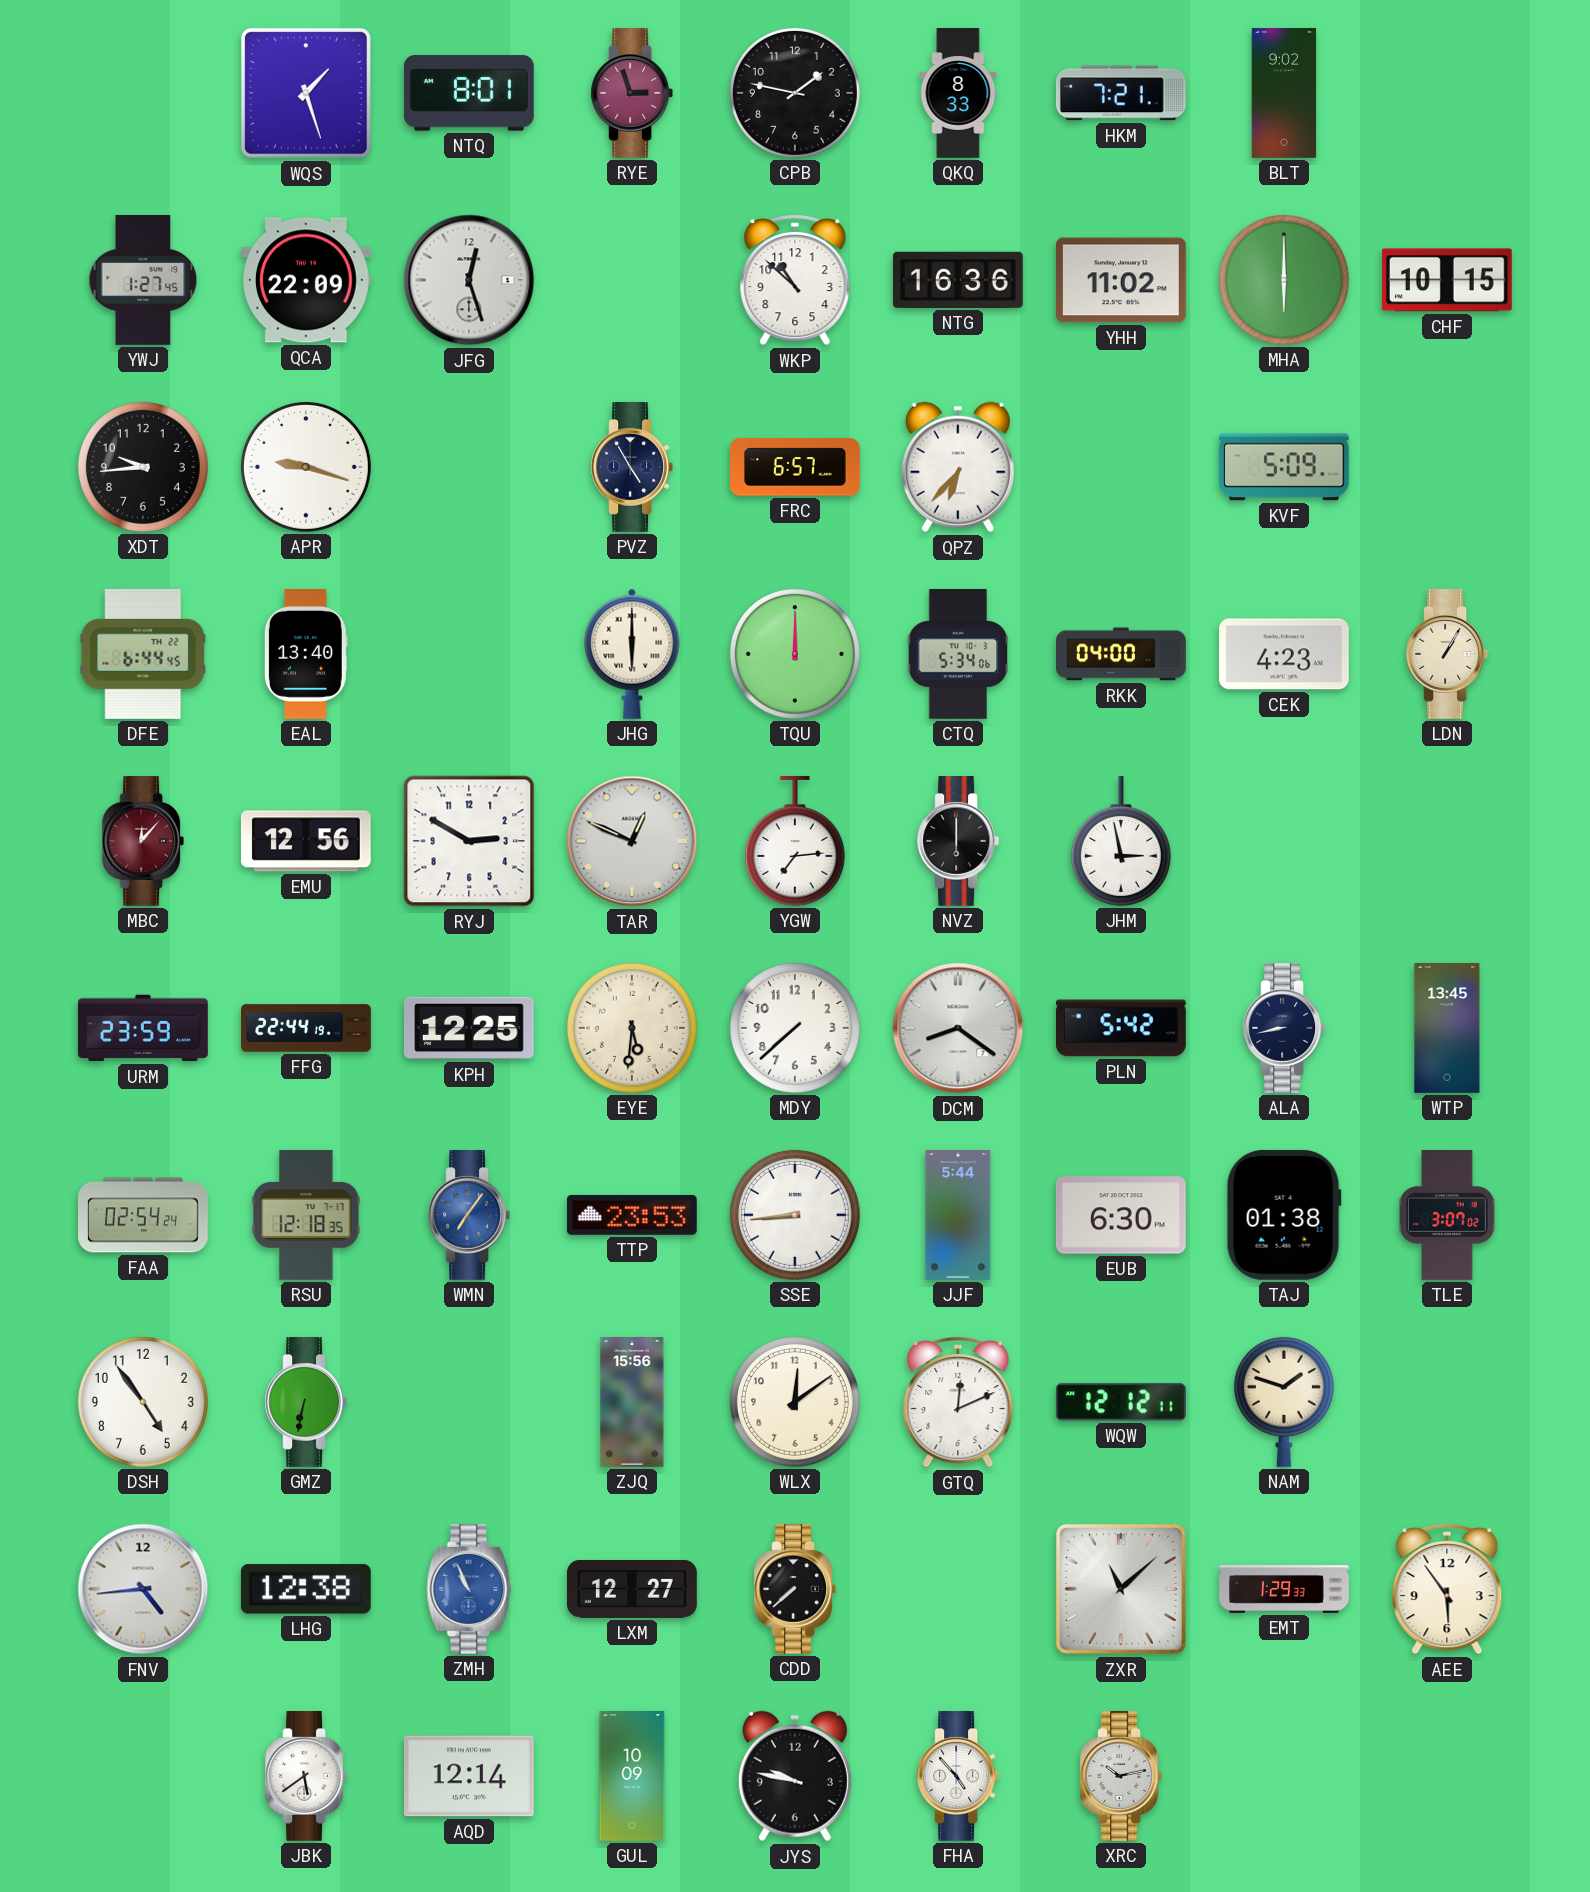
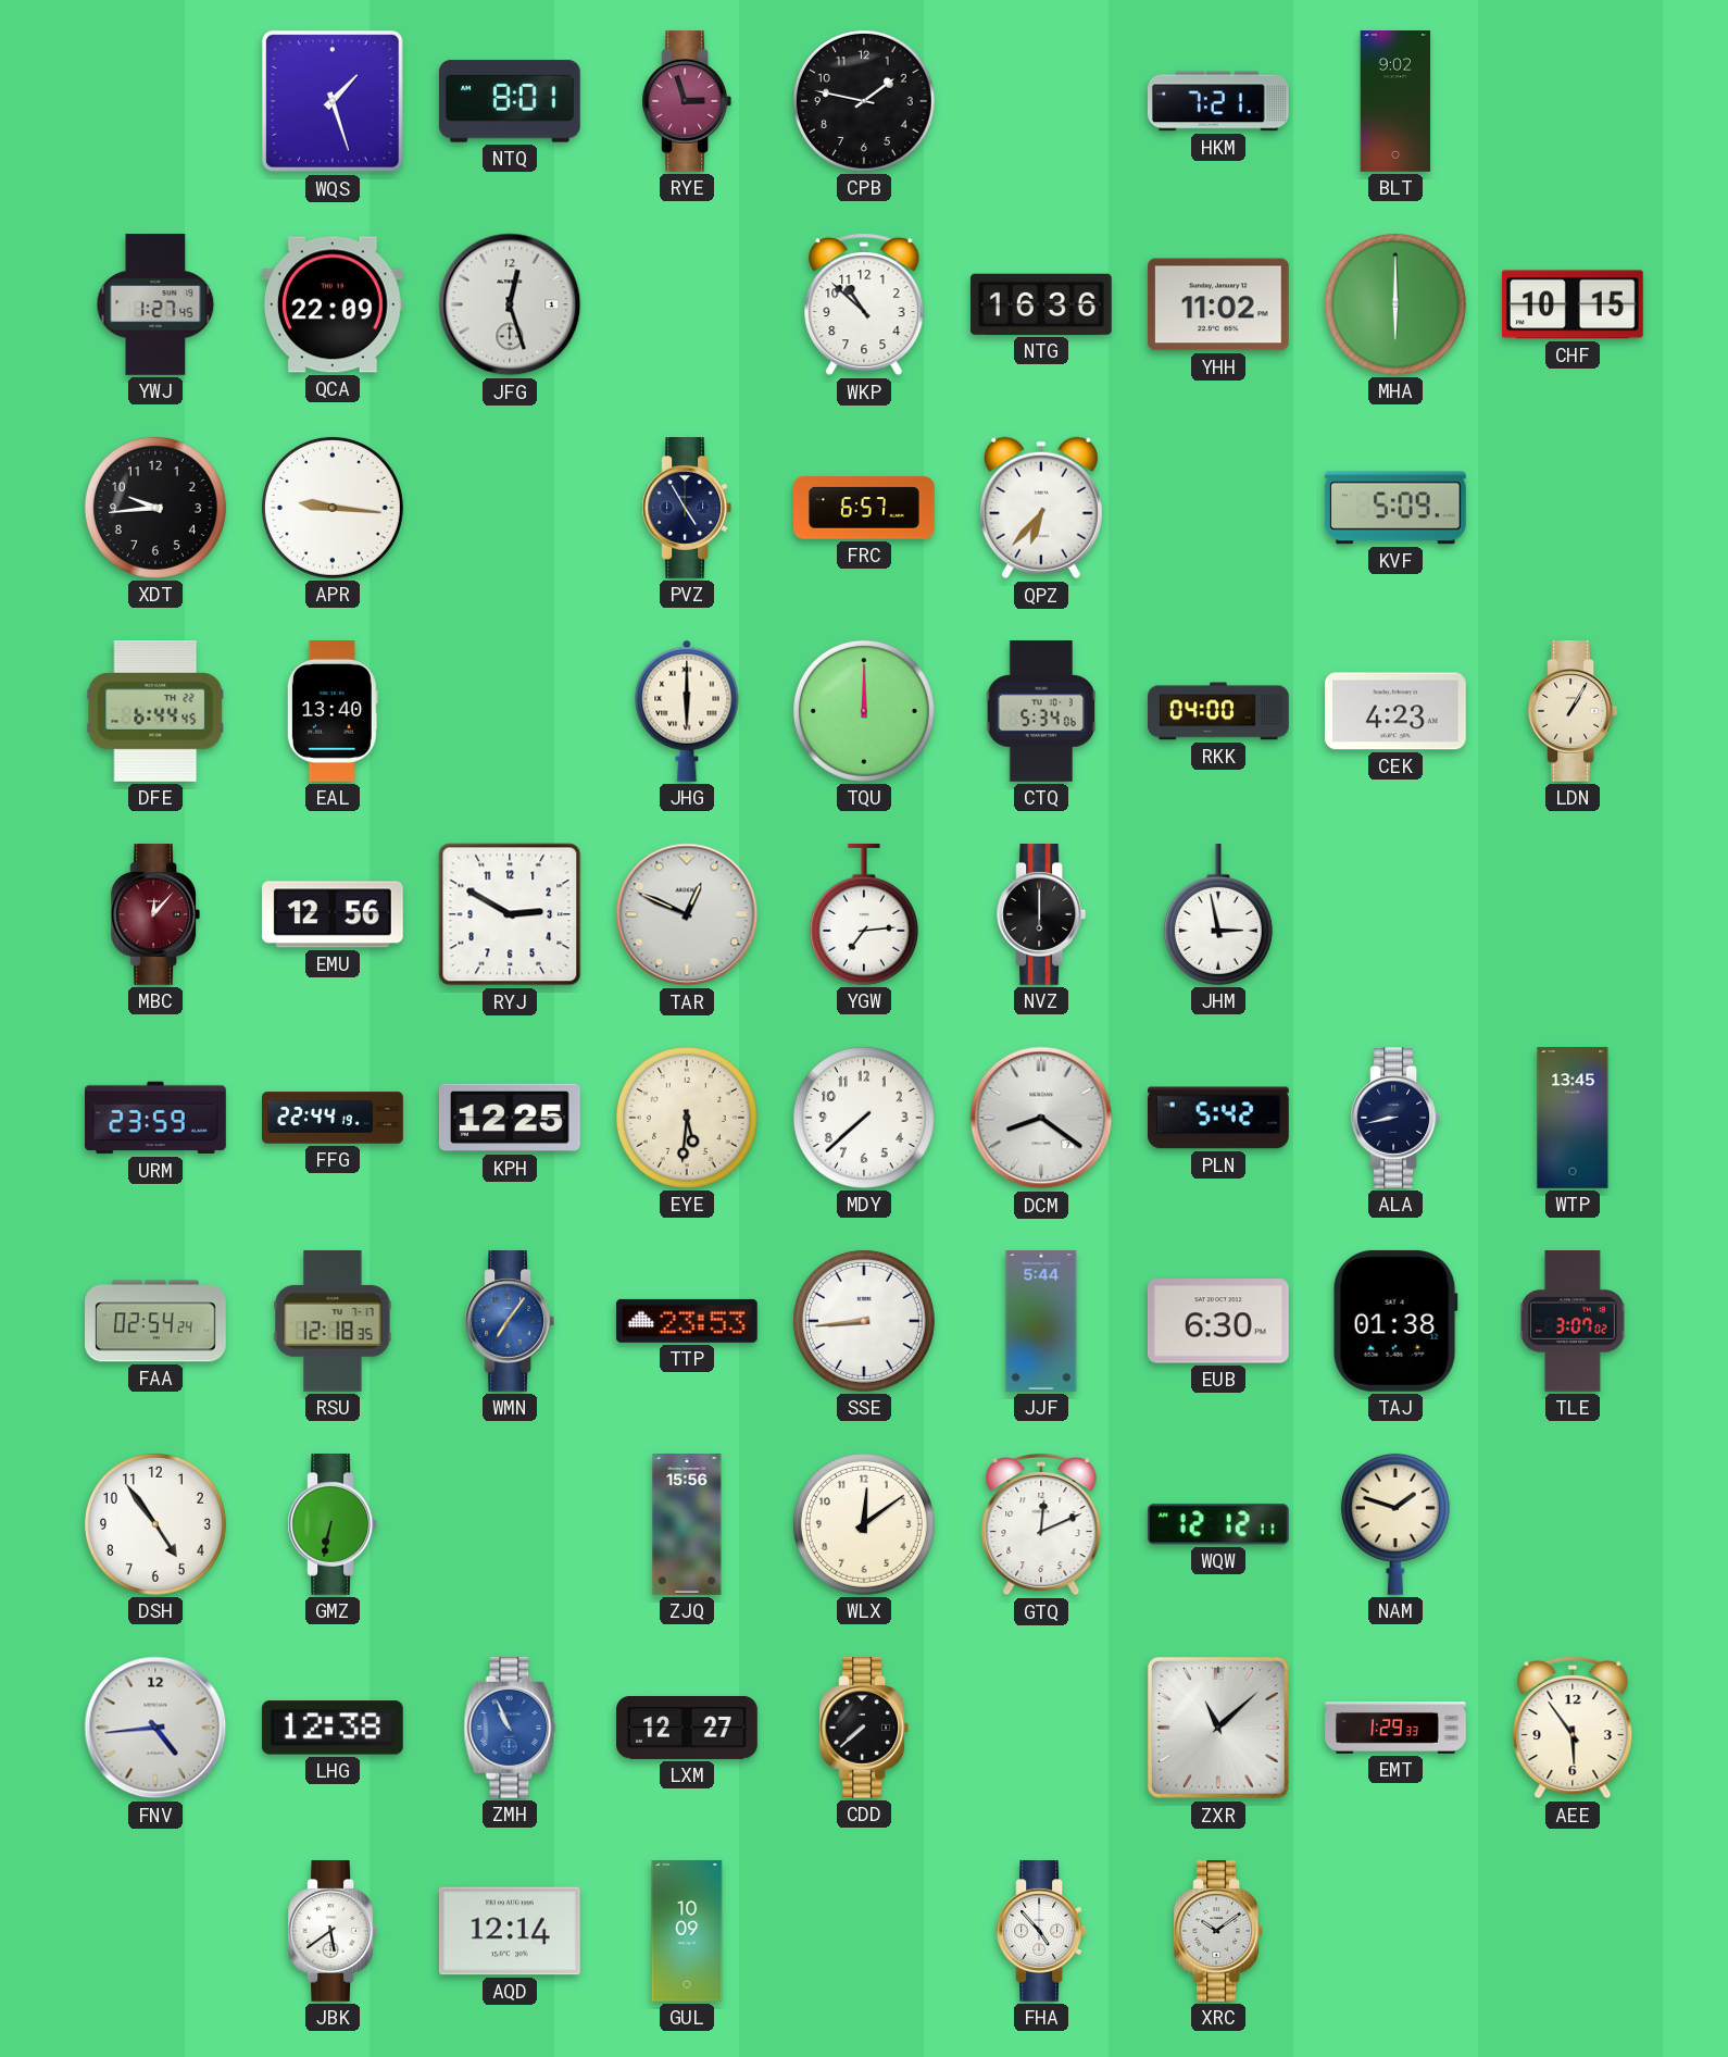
QKQ: 8:33 -> none
APR: 9:18 -> 9:16
JYS: 9:47 -> none
XRC: 10:13 -> 10:09
